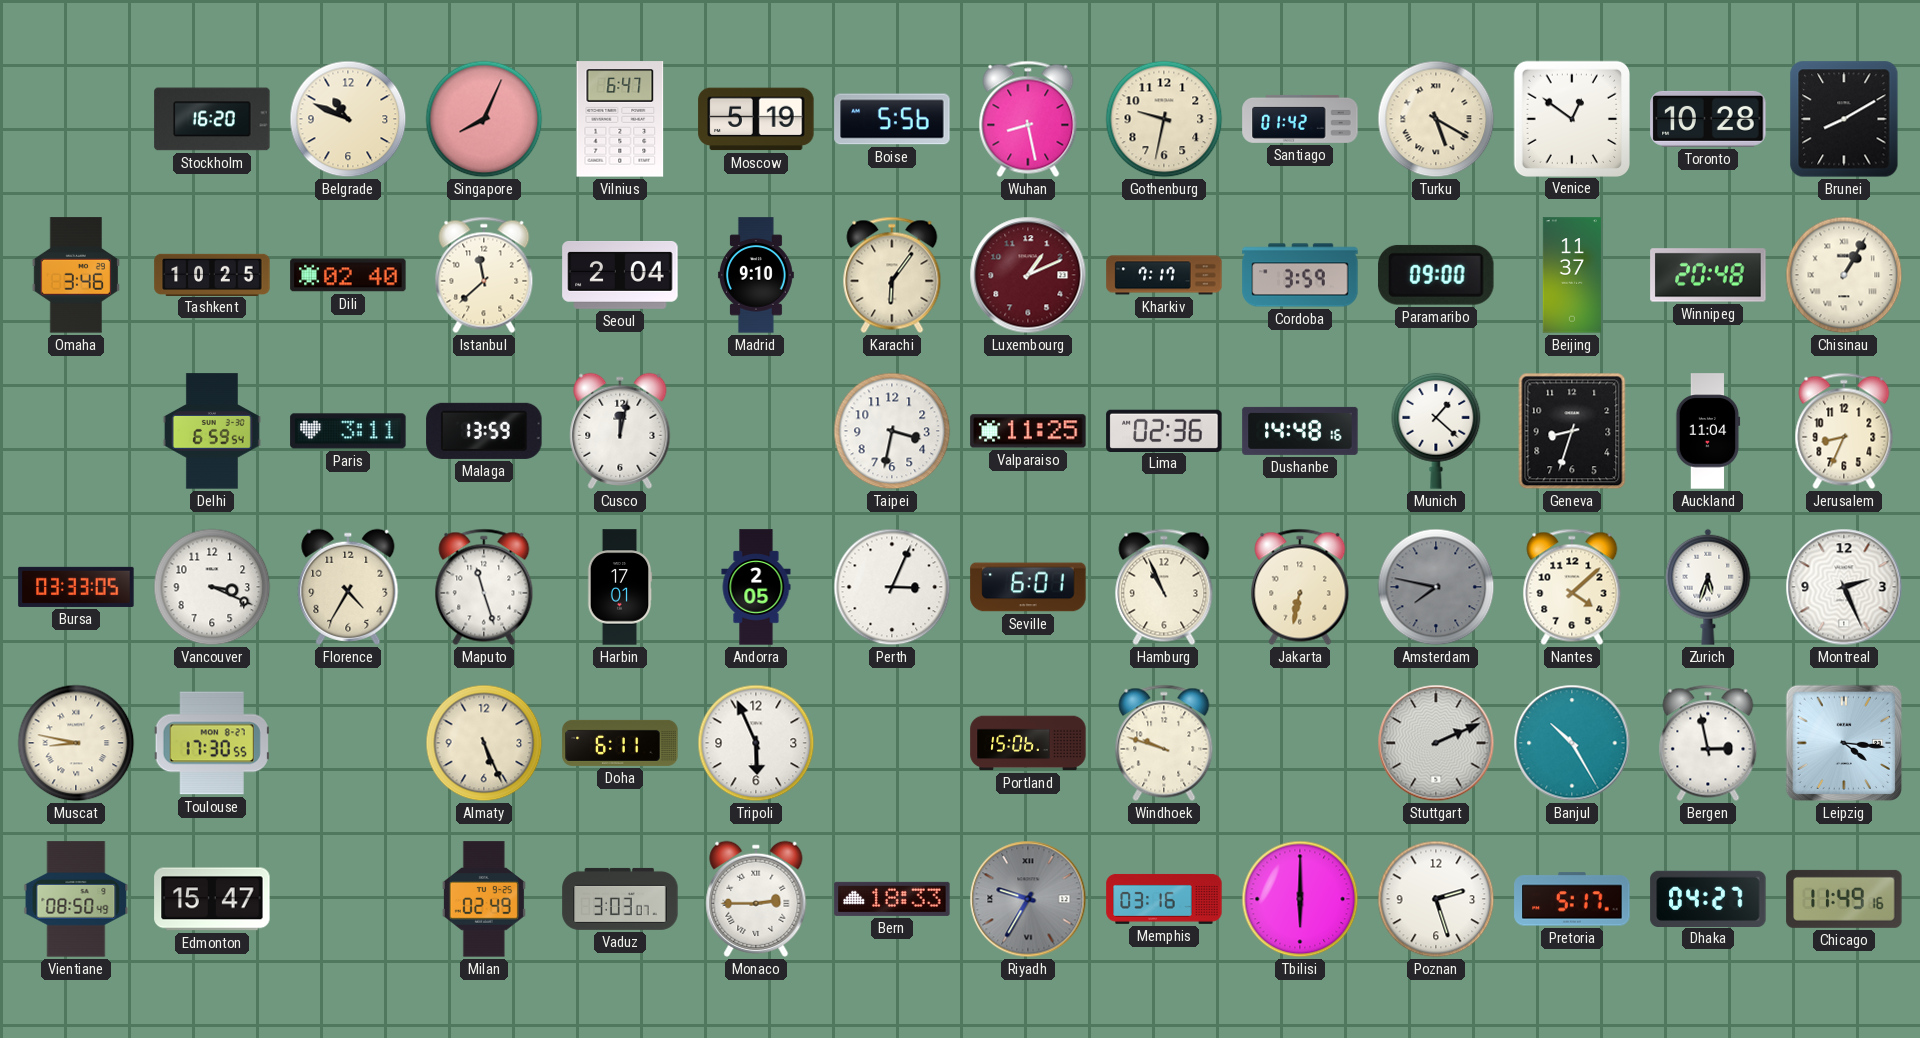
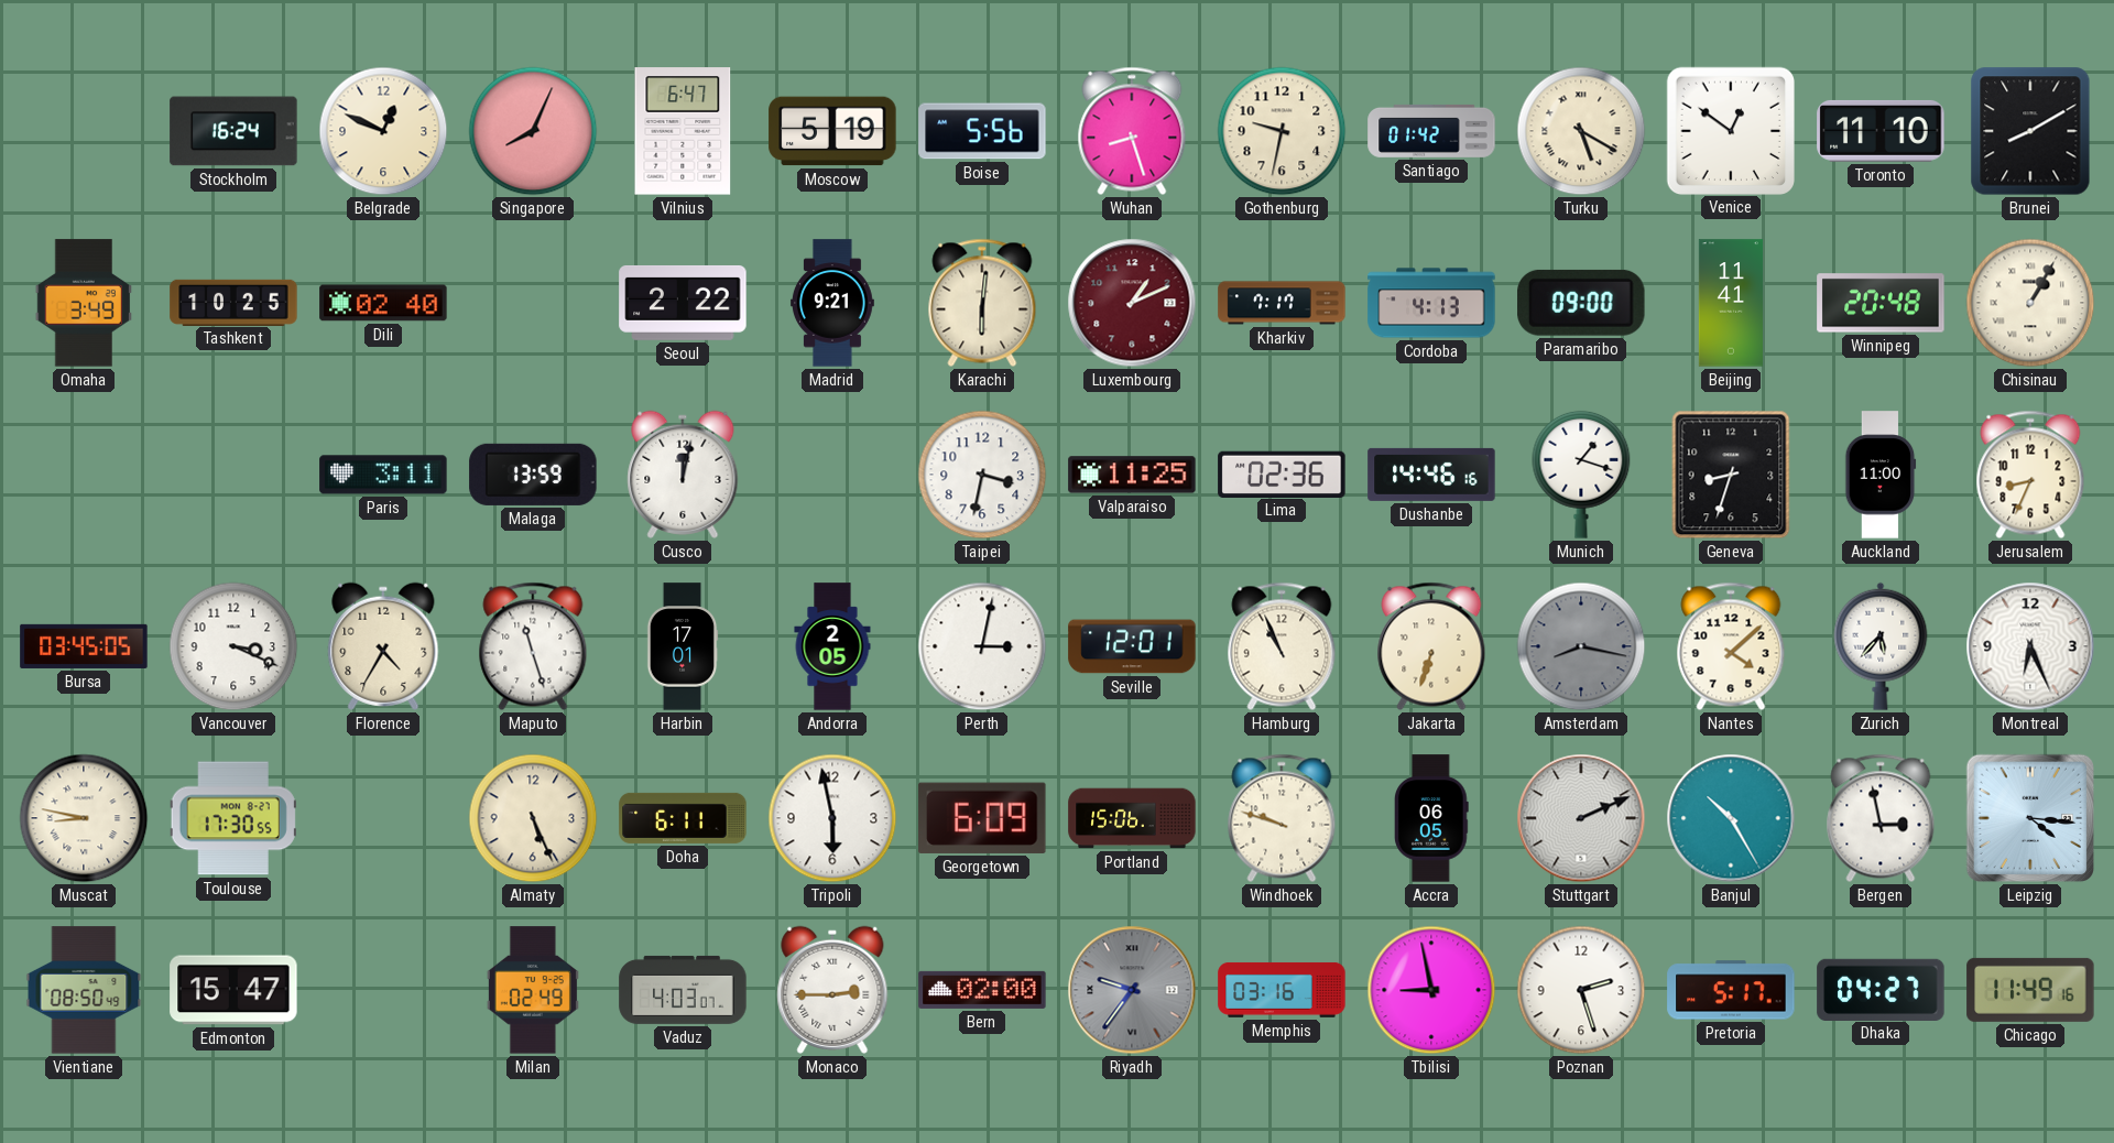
Stockholm: 16:20 -> 16:24
Belgrade: 10:49 -> 12:49
Wuhan: 8:28 -> 8:27
Toronto: 10:28 -> 11:10
Omaha: 3:46 -> 3:49
Istanbul: 11:38 -> none
Seoul: 2:04 -> 2:22
Madrid: 9:10 -> 9:21
Karachi: 6:06 -> 6:01
Cordoba: 3:59 -> 4:13
Beijing: 11:37 -> 11:41
Delhi: 6:59 -> none
Dushanbe: 14:48 -> 14:46
Munich: 1:22 -> 1:18
Auckland: 11:04 -> 11:00
Bursa: 03:33 -> 03:45
Perth: 3:04 -> 3:02
Seville: 6:01 -> 12:01
Jakarta: 6:32 -> 6:33
Amsterdam: 7:47 -> 8:17
Zurich: 5:33 -> 5:37
Montreal: 2:26 -> 6:26
Tripoli: 5:56 -> 5:58
Georgetown: none -> 6:09
Accra: none -> 06:05
Vaduz: 3:03 -> 4:03
Bern: 18:33 -> 02:00
Riyadh: 9:35 -> 9:36
Tbilisi: 6:00 -> 8:58
